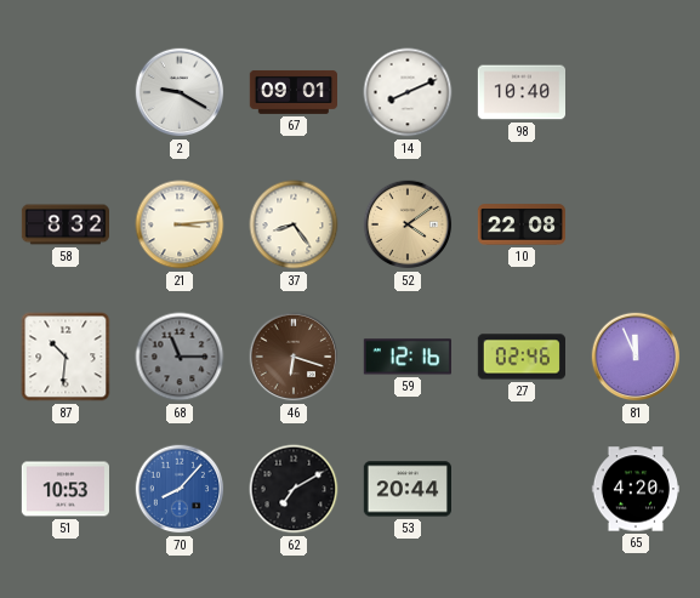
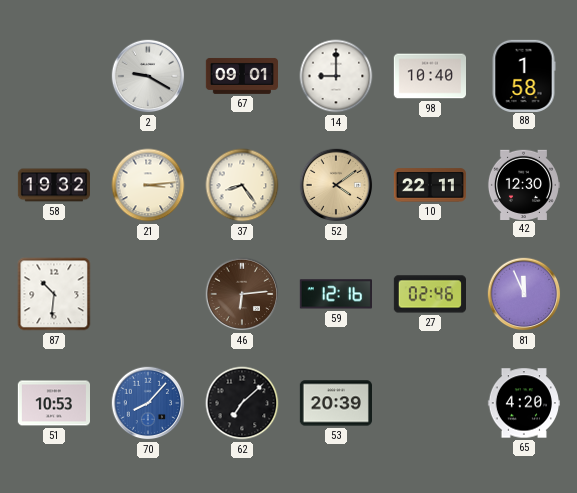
14: 8:11 -> 9:00
88: none -> 1:58
58: 8:32 -> 19:32
10: 22:08 -> 22:11
42: none -> 12:30
68: 11:15 -> none
46: 6:18 -> 6:14
62: 7:10 -> 7:08
53: 20:44 -> 20:39
